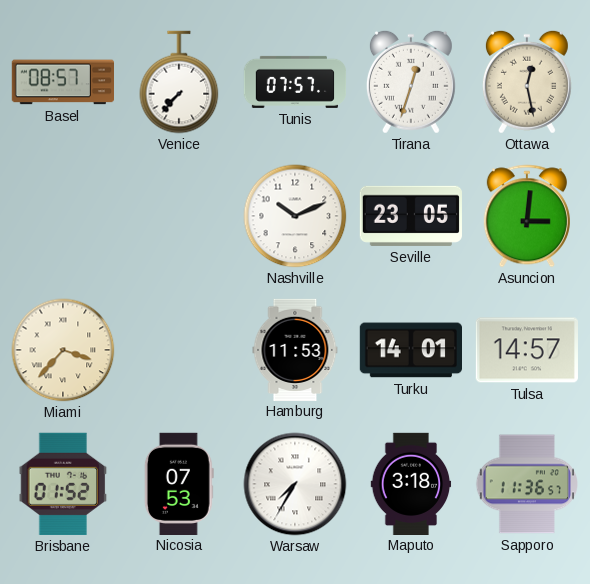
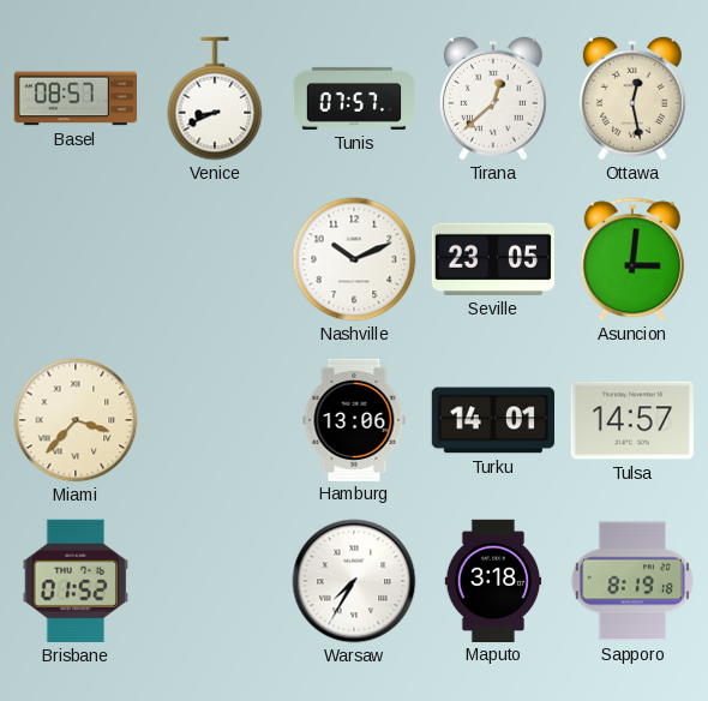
Venice: 7:37 -> 8:41
Tirana: 12:33 -> 12:38
Hamburg: 11:53 -> 13:06
Nicosia: 07:53 -> none
Sapporo: 11:36 -> 8:19
